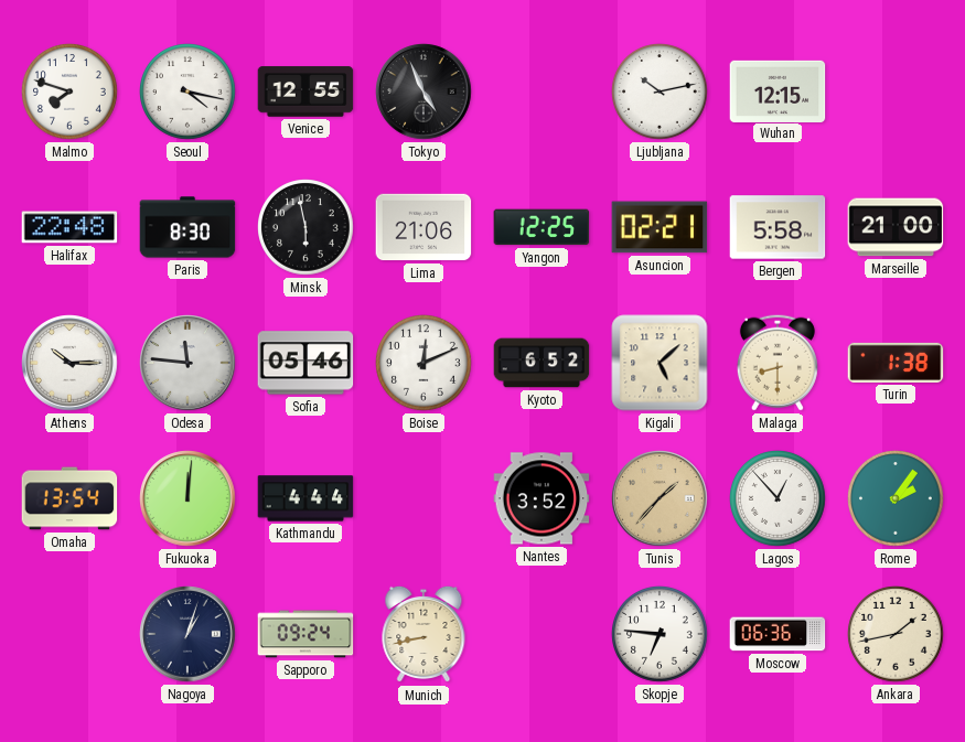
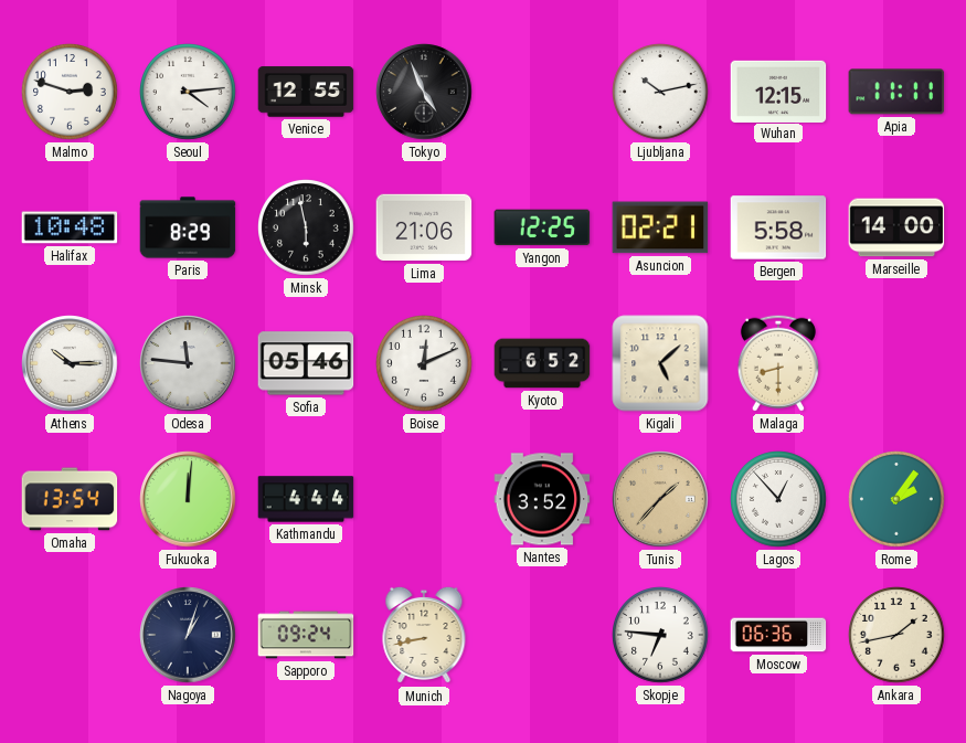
Malmo: 7:48 -> 2:48
Seoul: 4:17 -> 4:14
Apia: none -> 11:11
Halifax: 22:48 -> 10:48
Paris: 8:30 -> 8:29
Marseille: 21:00 -> 14:00
Turin: 1:38 -> none
